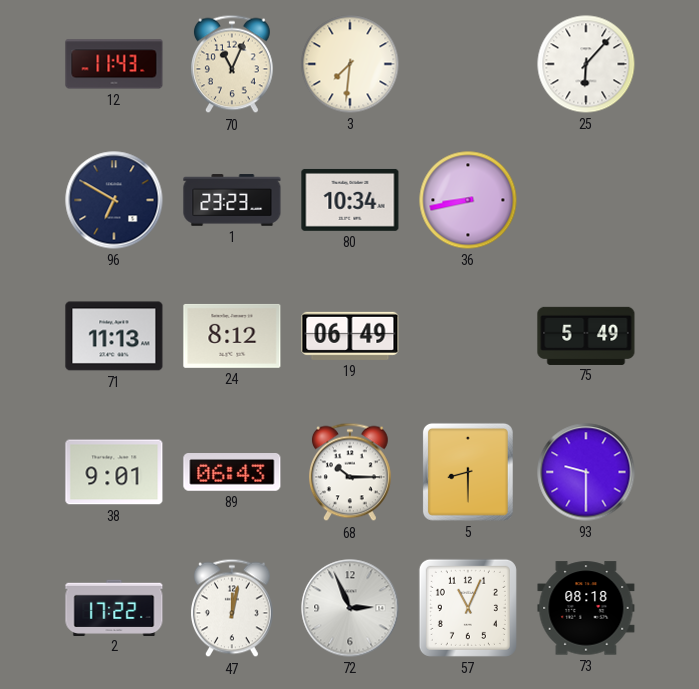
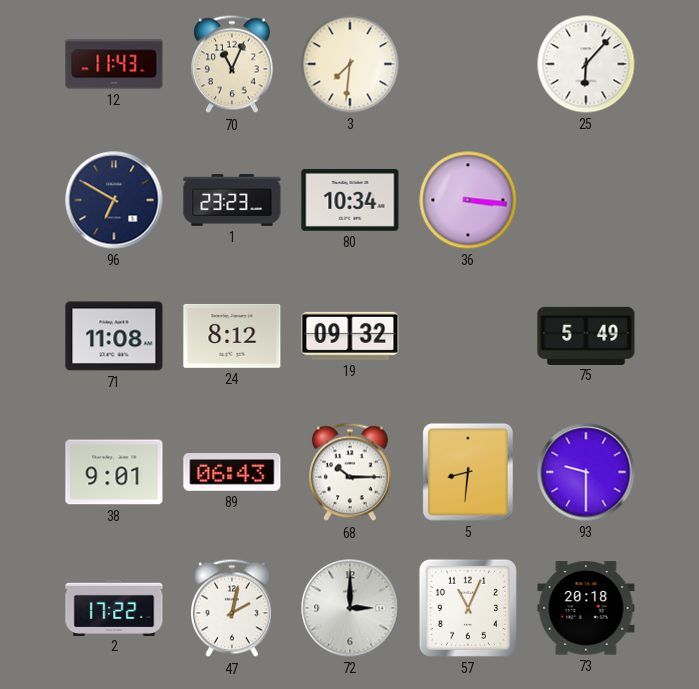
36: 8:43 -> 3:16
71: 11:13 -> 11:08
19: 06:49 -> 09:32
5: 8:30 -> 8:31
47: 12:02 -> 2:02
72: 2:56 -> 3:00
73: 08:18 -> 20:18
